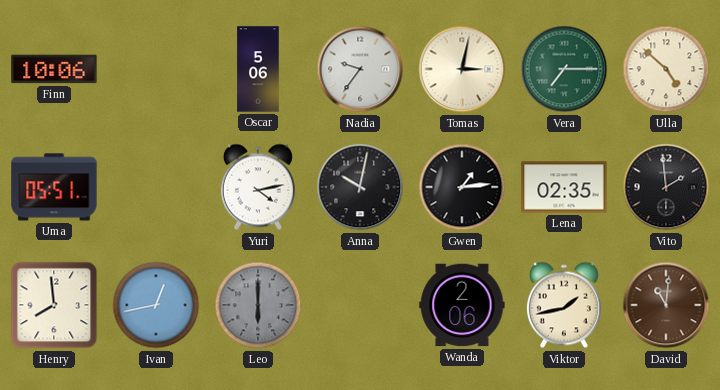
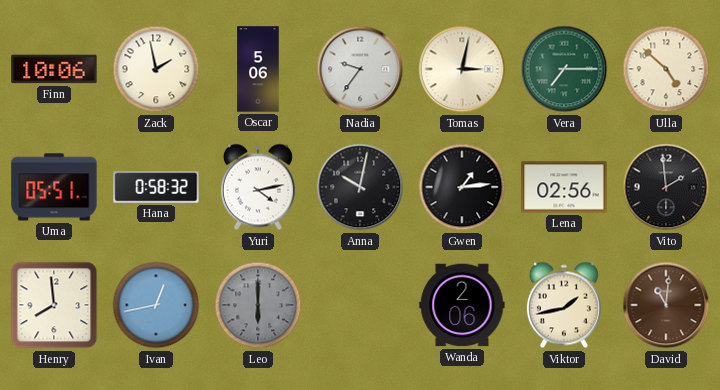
Zack: none -> 1:58
Hana: none -> 0:58
Lena: 02:35 -> 02:56
